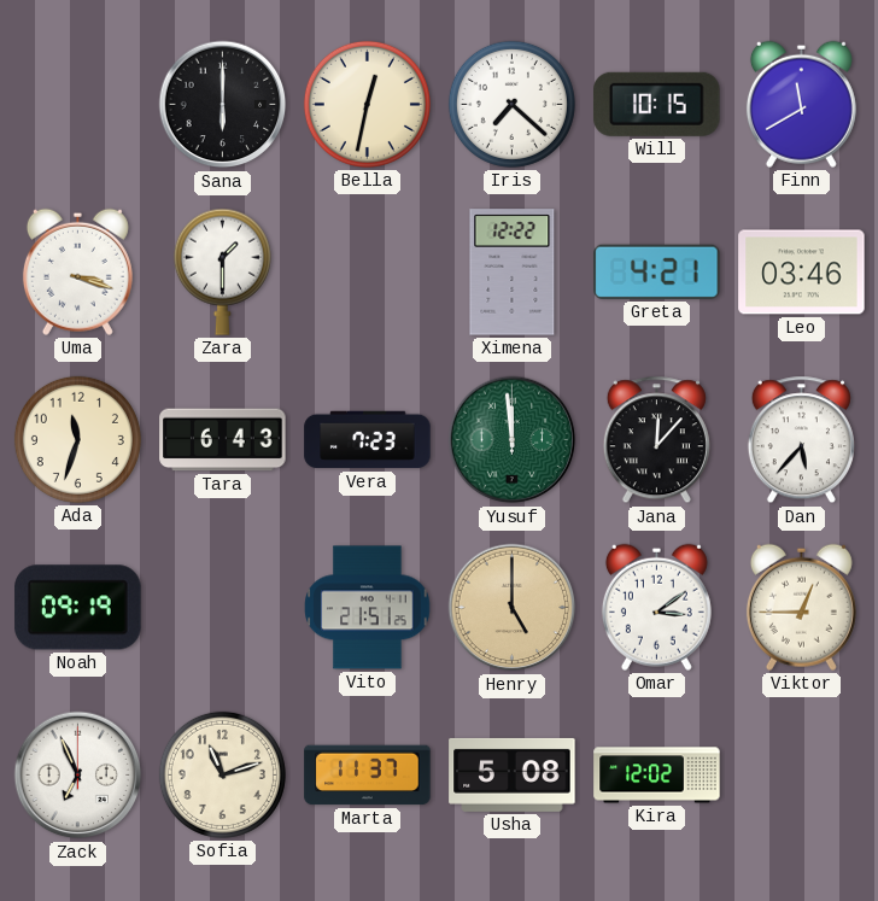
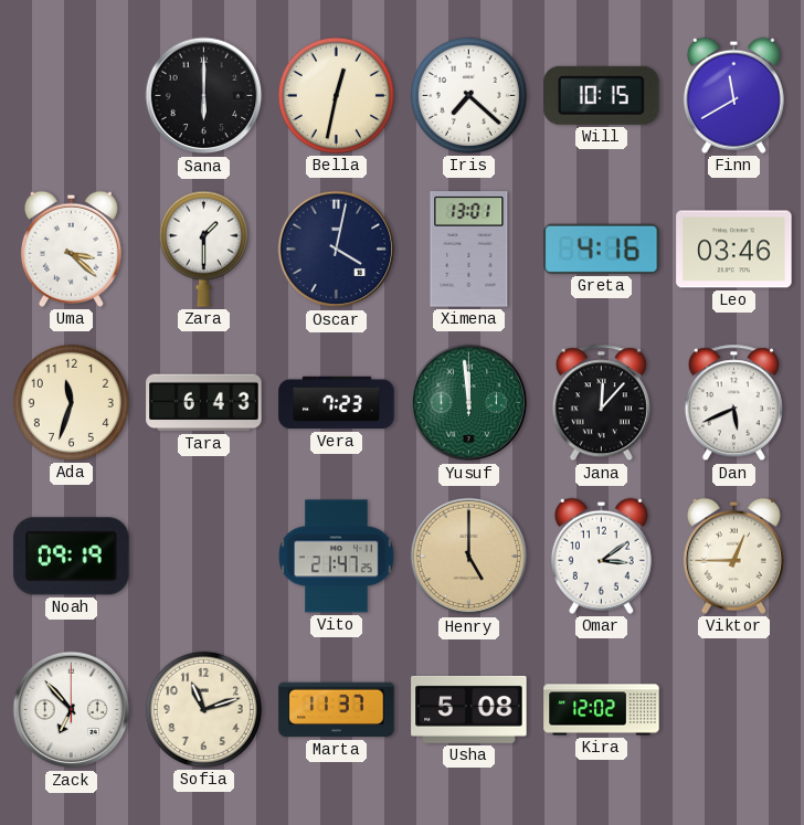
Uma: 3:18 -> 3:22
Oscar: none -> 4:02
Ximena: 12:22 -> 13:01
Greta: 4:21 -> 4:16
Dan: 5:37 -> 5:41
Vito: 21:51 -> 21:47
Zack: 6:56 -> 6:53
